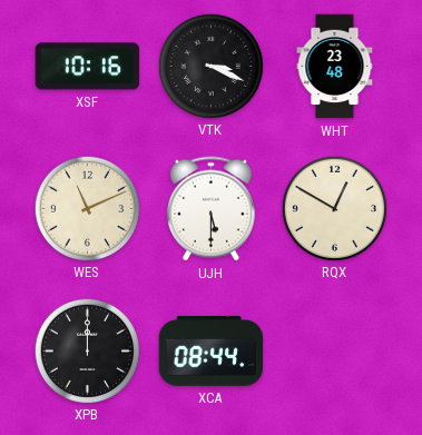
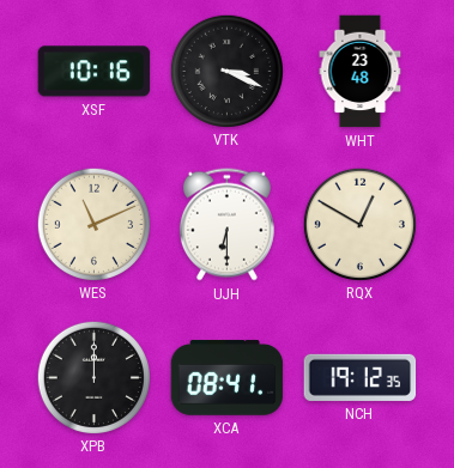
UJH: 5:30 -> 6:30
XCA: 08:44 -> 08:41
NCH: none -> 19:12
